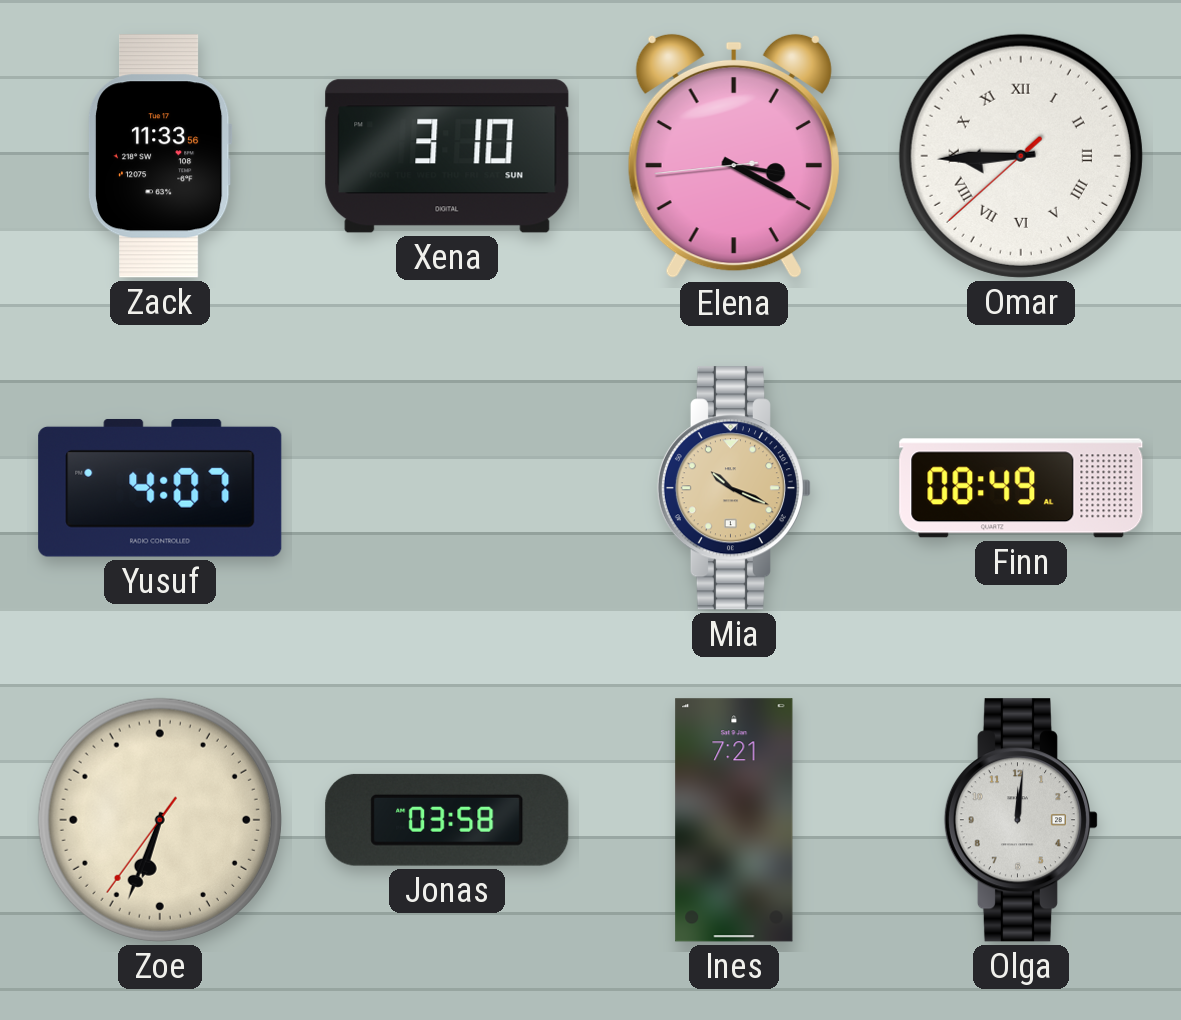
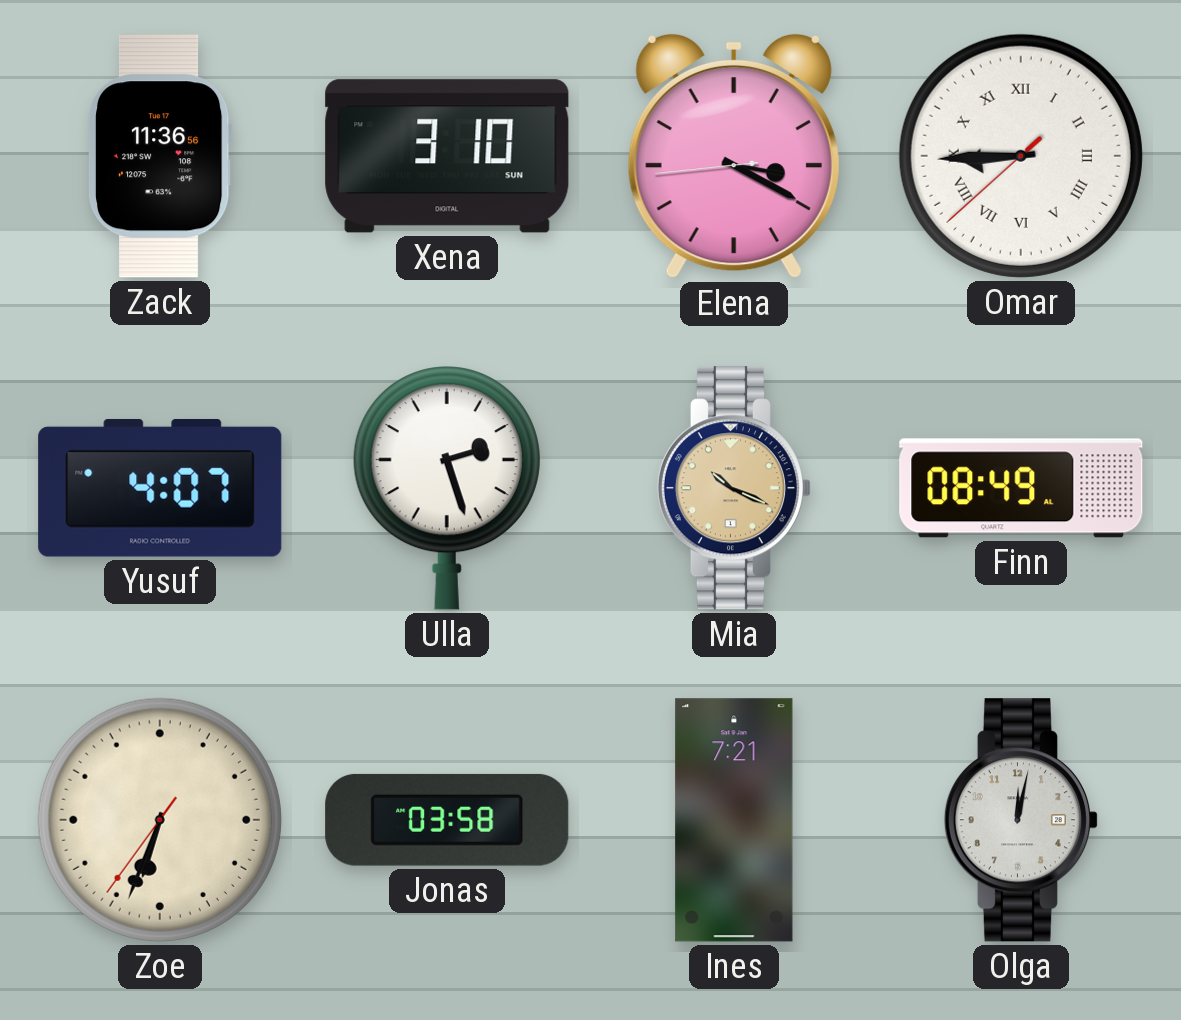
Zack: 11:33 -> 11:36
Ulla: none -> 2:27
Olga: 12:01 -> 12:02
